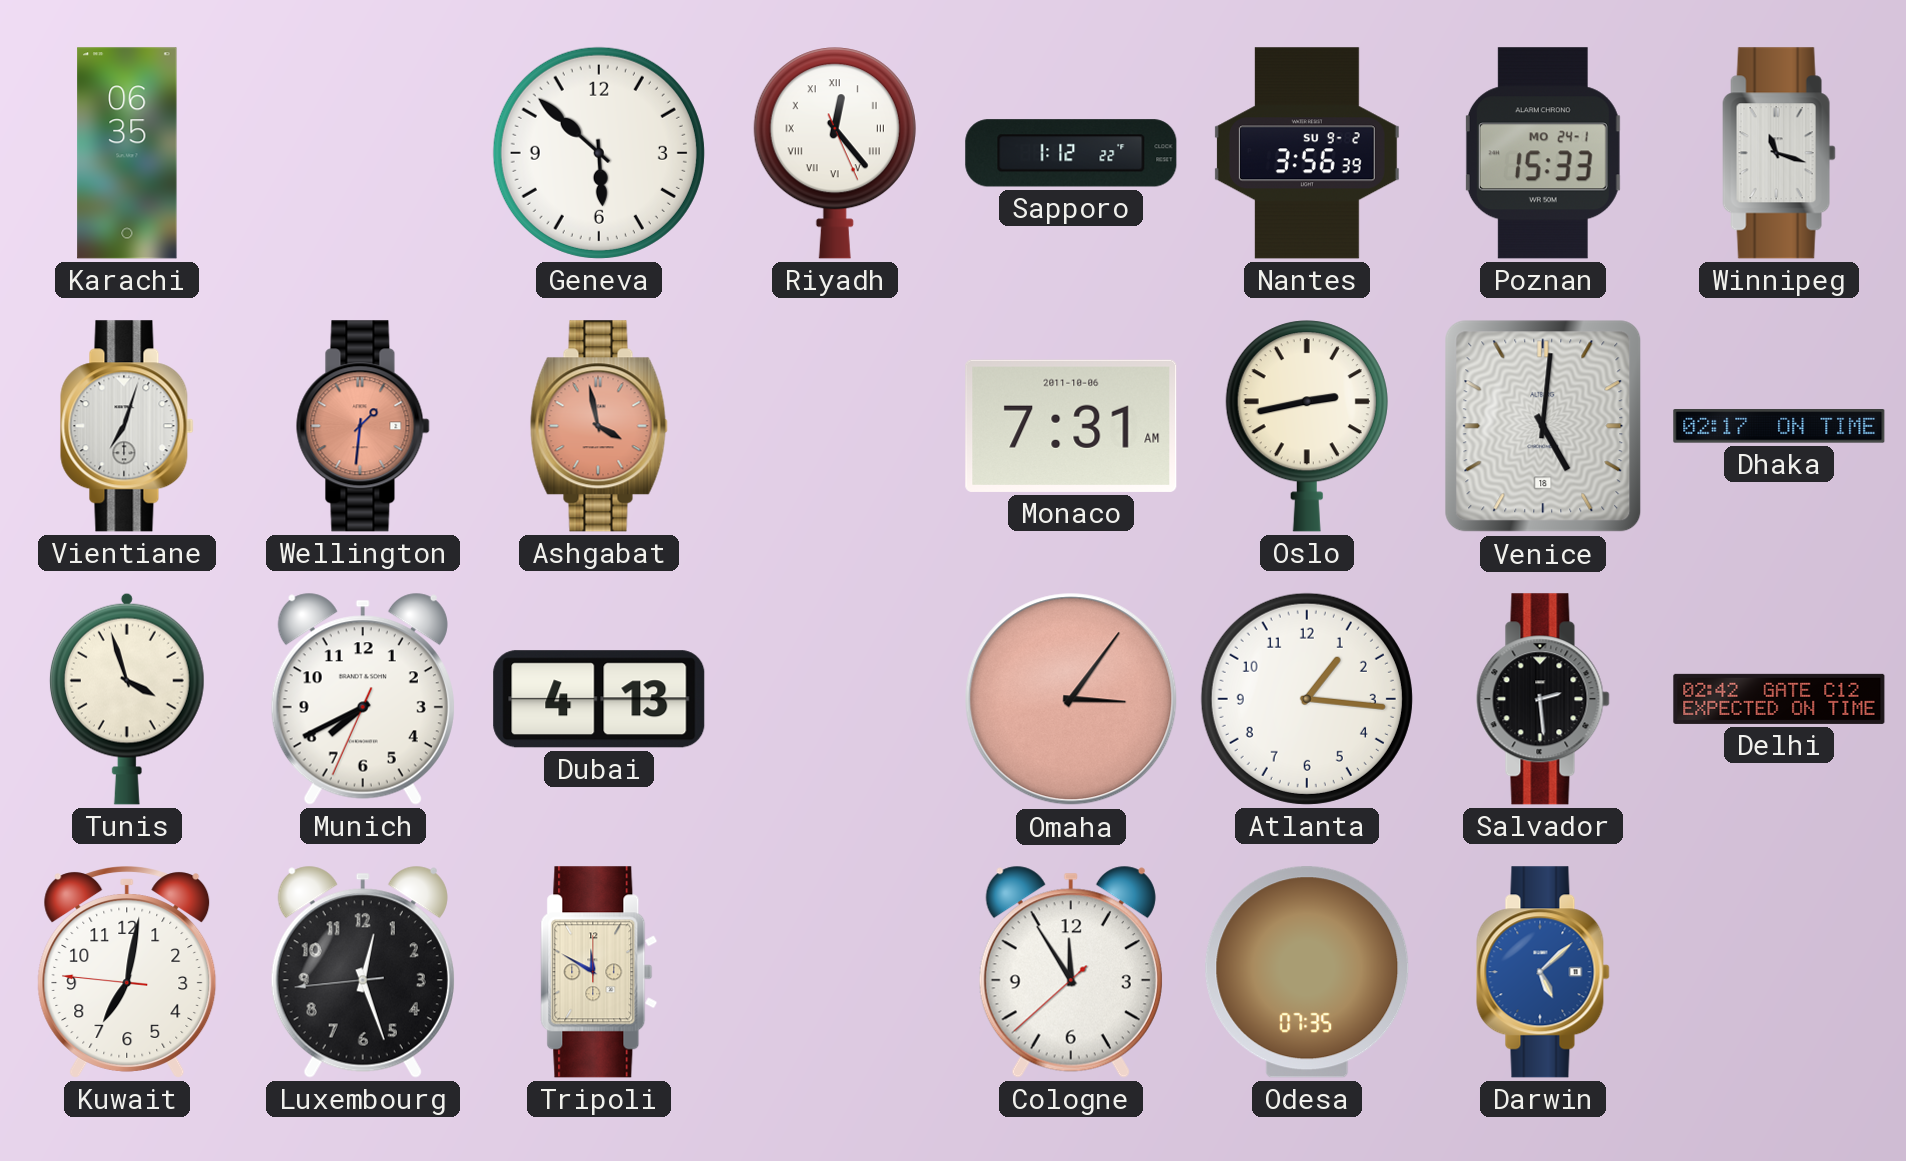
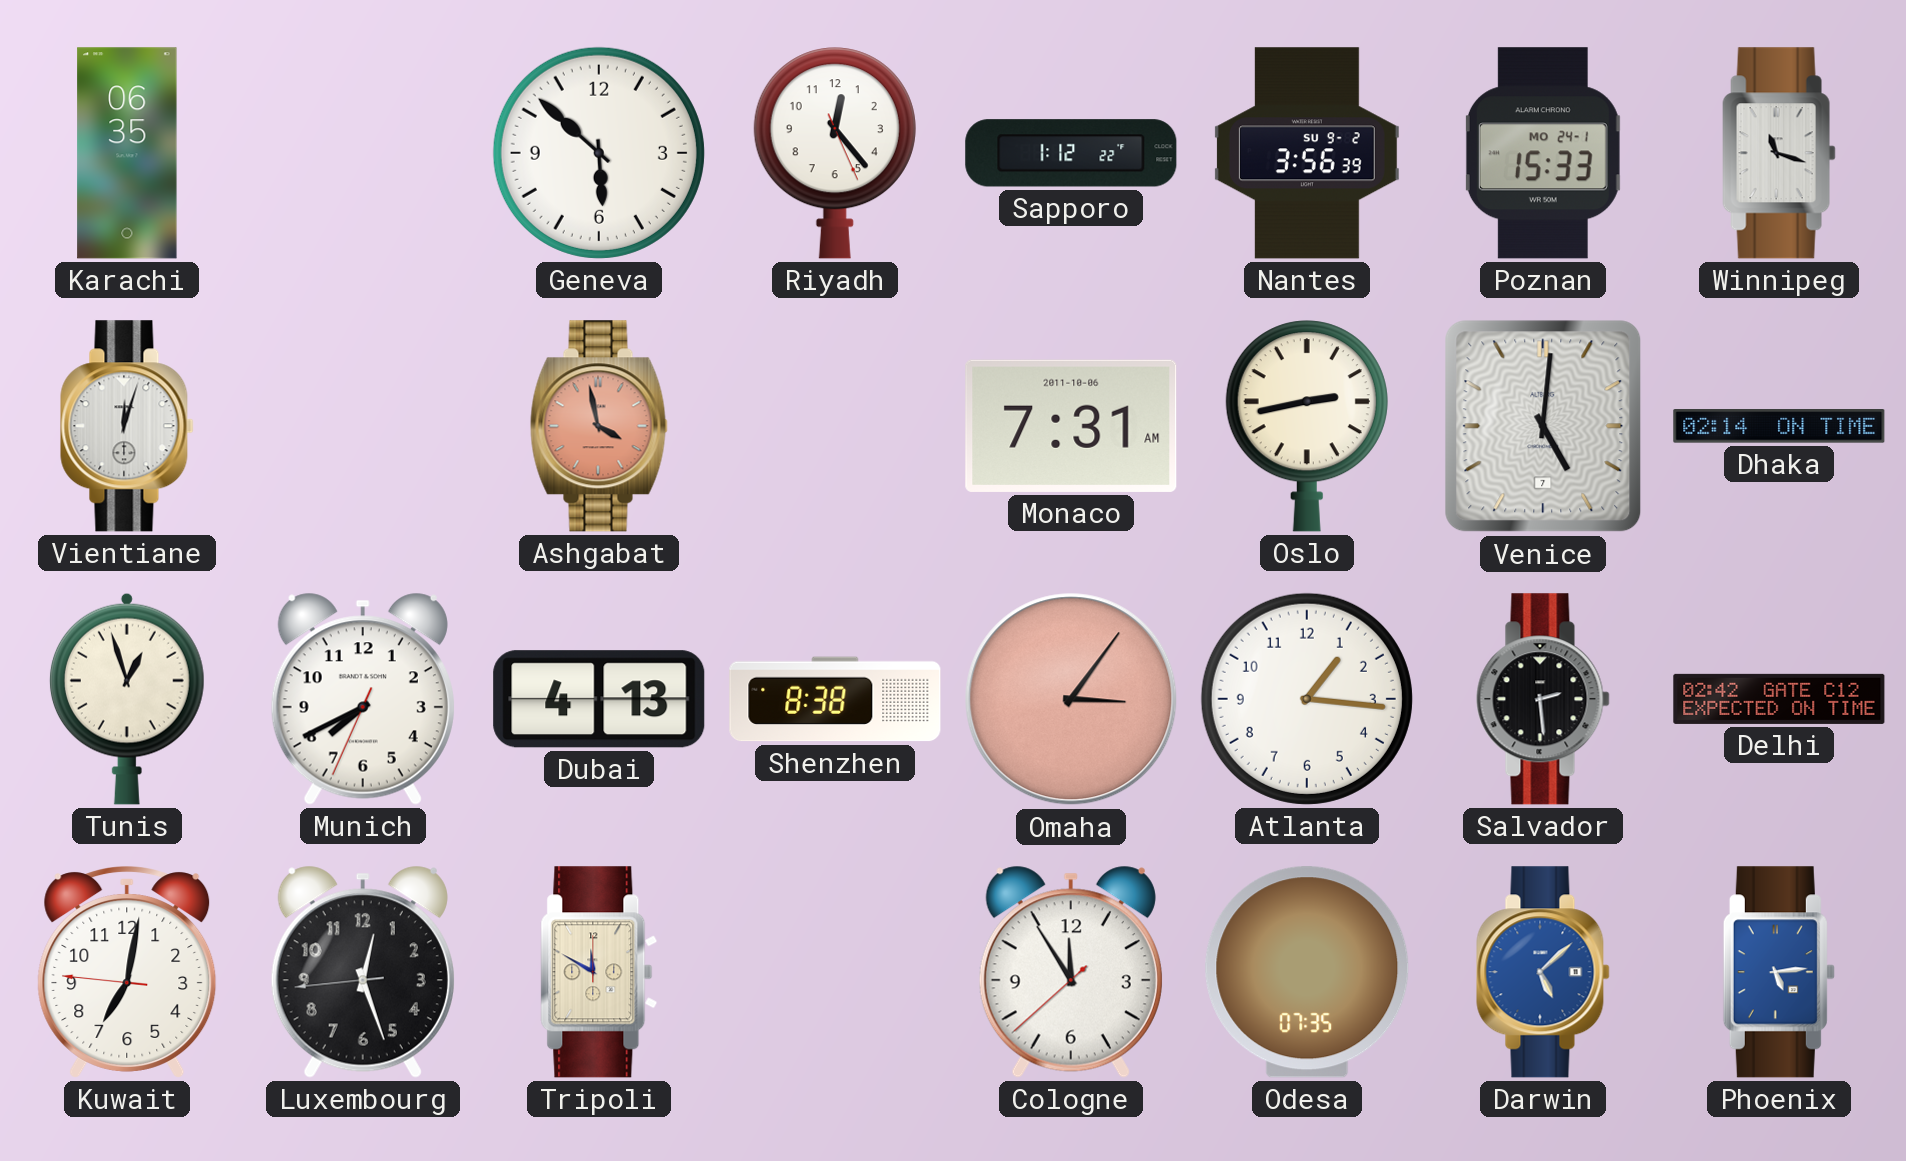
Riyadh numerals: Roman -> Arabic
Vientiane: 7:03 -> 12:03
Wellington: 1:31 -> none
Venice date: 18 -> 7
Dhaka: 02:17 -> 02:14
Tunis: 3:57 -> 12:57
Shenzhen: none -> 8:38
Phoenix: none -> 5:14
